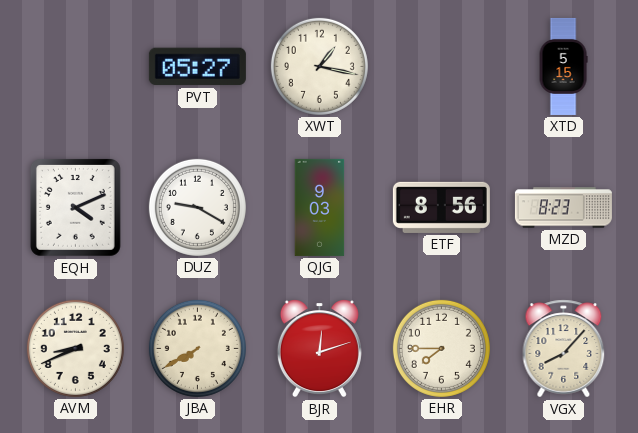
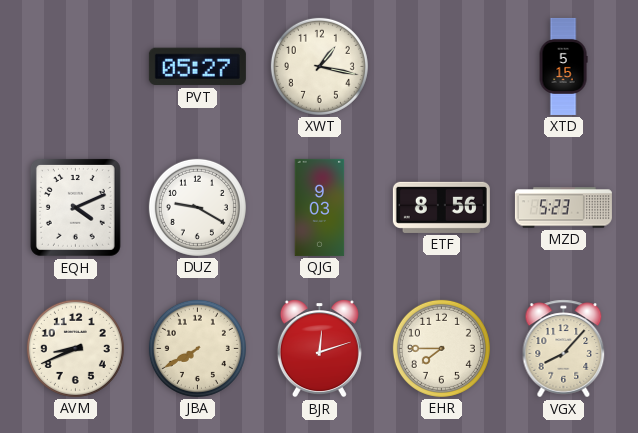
MZD: 8:23 -> 5:23
